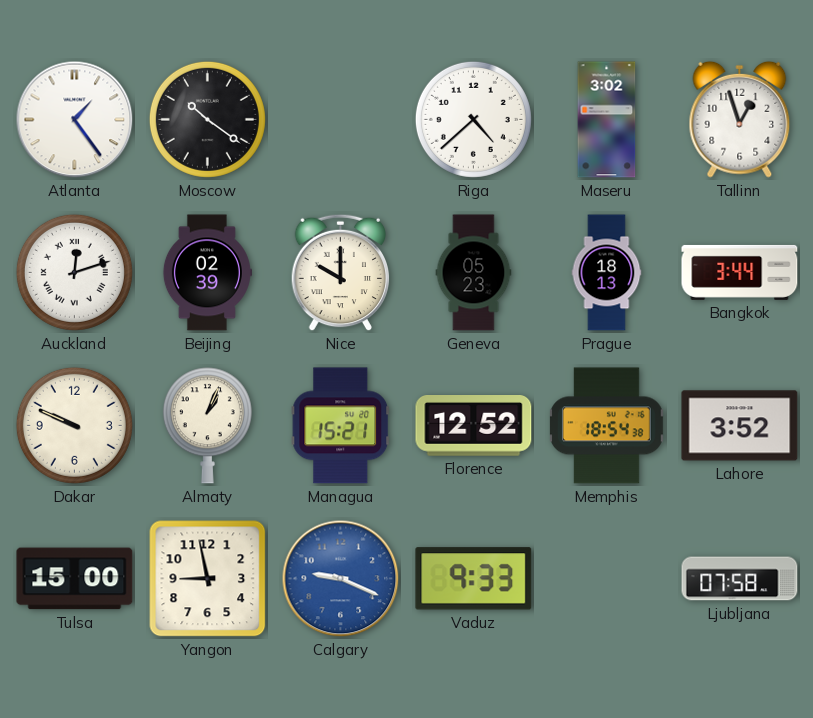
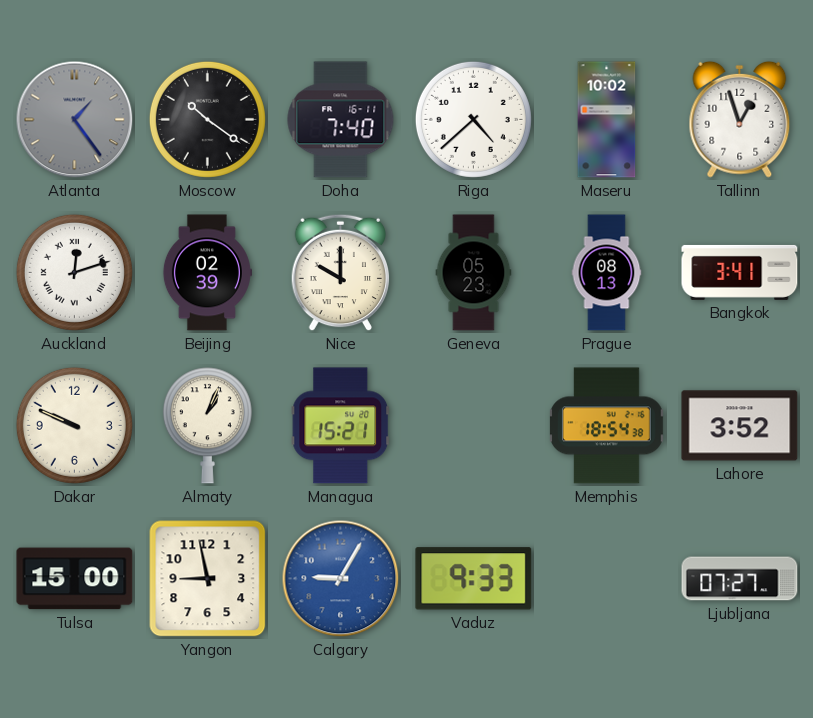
Atlanta dial: white -> grey
Doha: none -> 7:40
Maseru: 3:02 -> 10:02
Prague: 18:13 -> 08:13
Bangkok: 3:44 -> 3:41
Florence: 12:52 -> none
Calgary: 9:19 -> 9:05
Ljubljana: 07:58 -> 07:27
